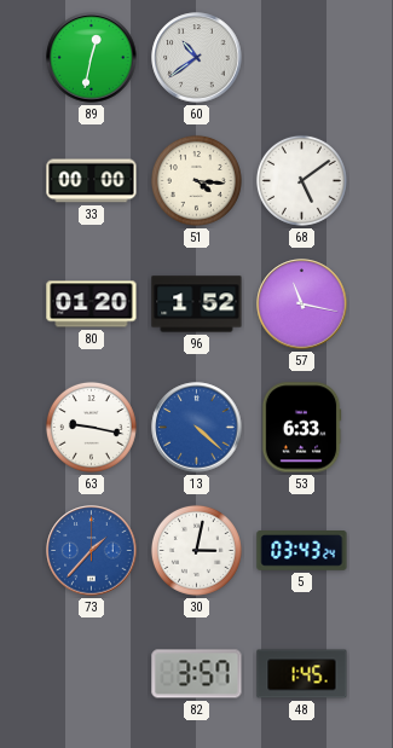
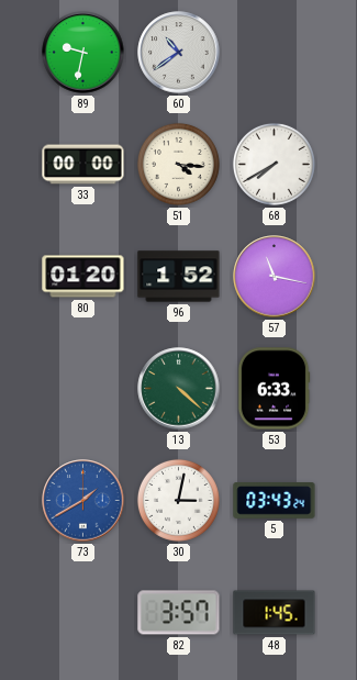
89: 12:32 -> 9:32
68: 5:09 -> 7:40
63: 9:17 -> none
13 dial: blue -> green
73: 1:37 -> 1:40
